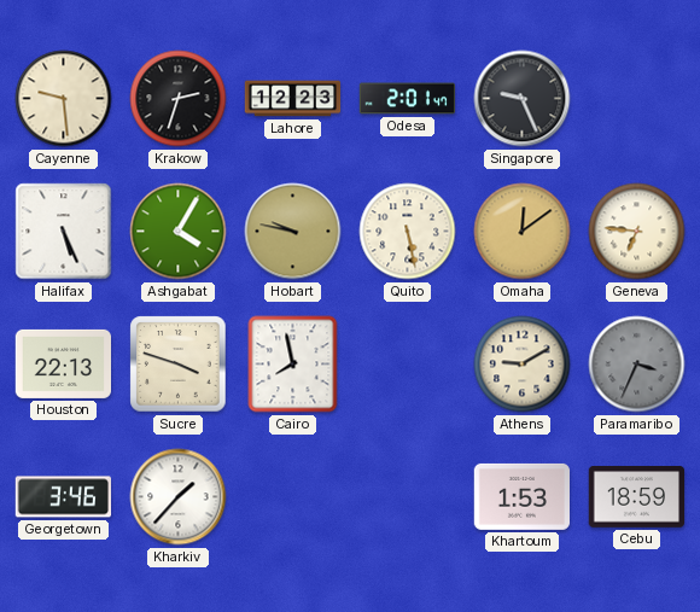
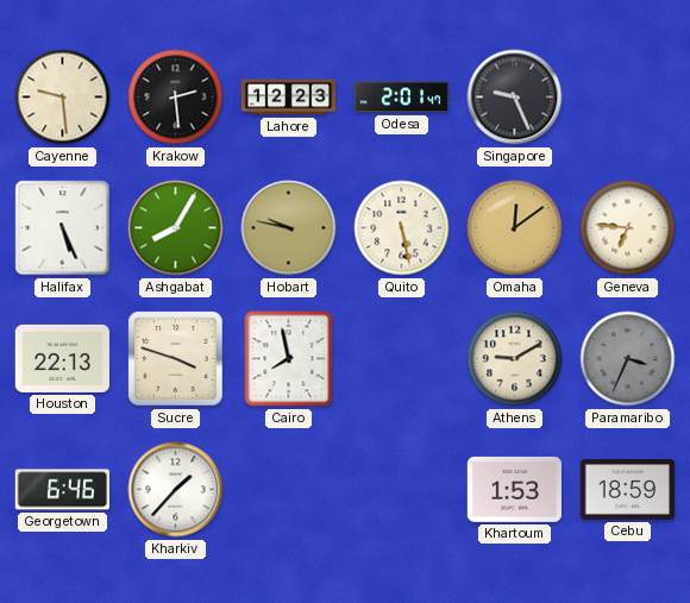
Krakow: 2:33 -> 2:29
Ashgabat: 4:05 -> 8:05
Georgetown: 3:46 -> 6:46
